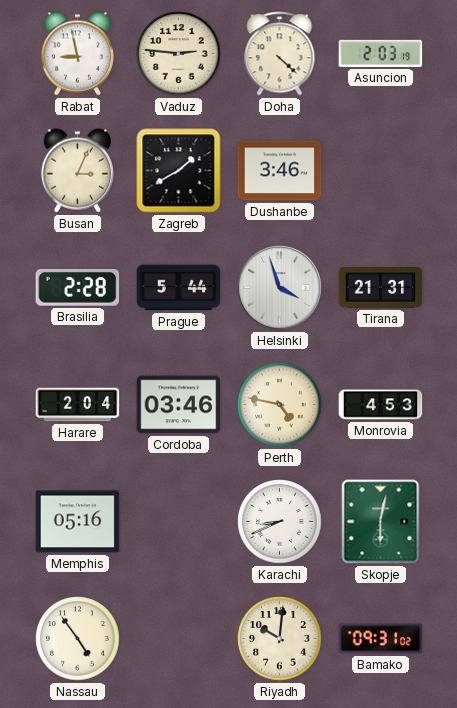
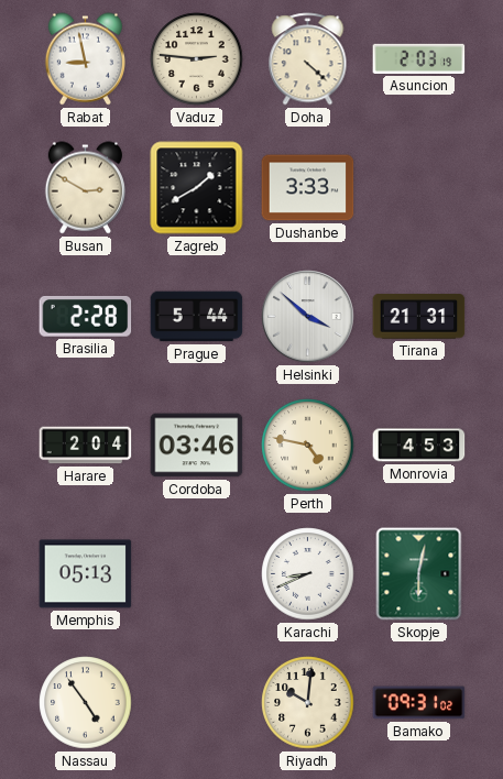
Busan: 3:04 -> 2:50
Dushanbe: 3:46 -> 3:33
Helsinki: 3:57 -> 3:52
Memphis: 05:16 -> 05:13
